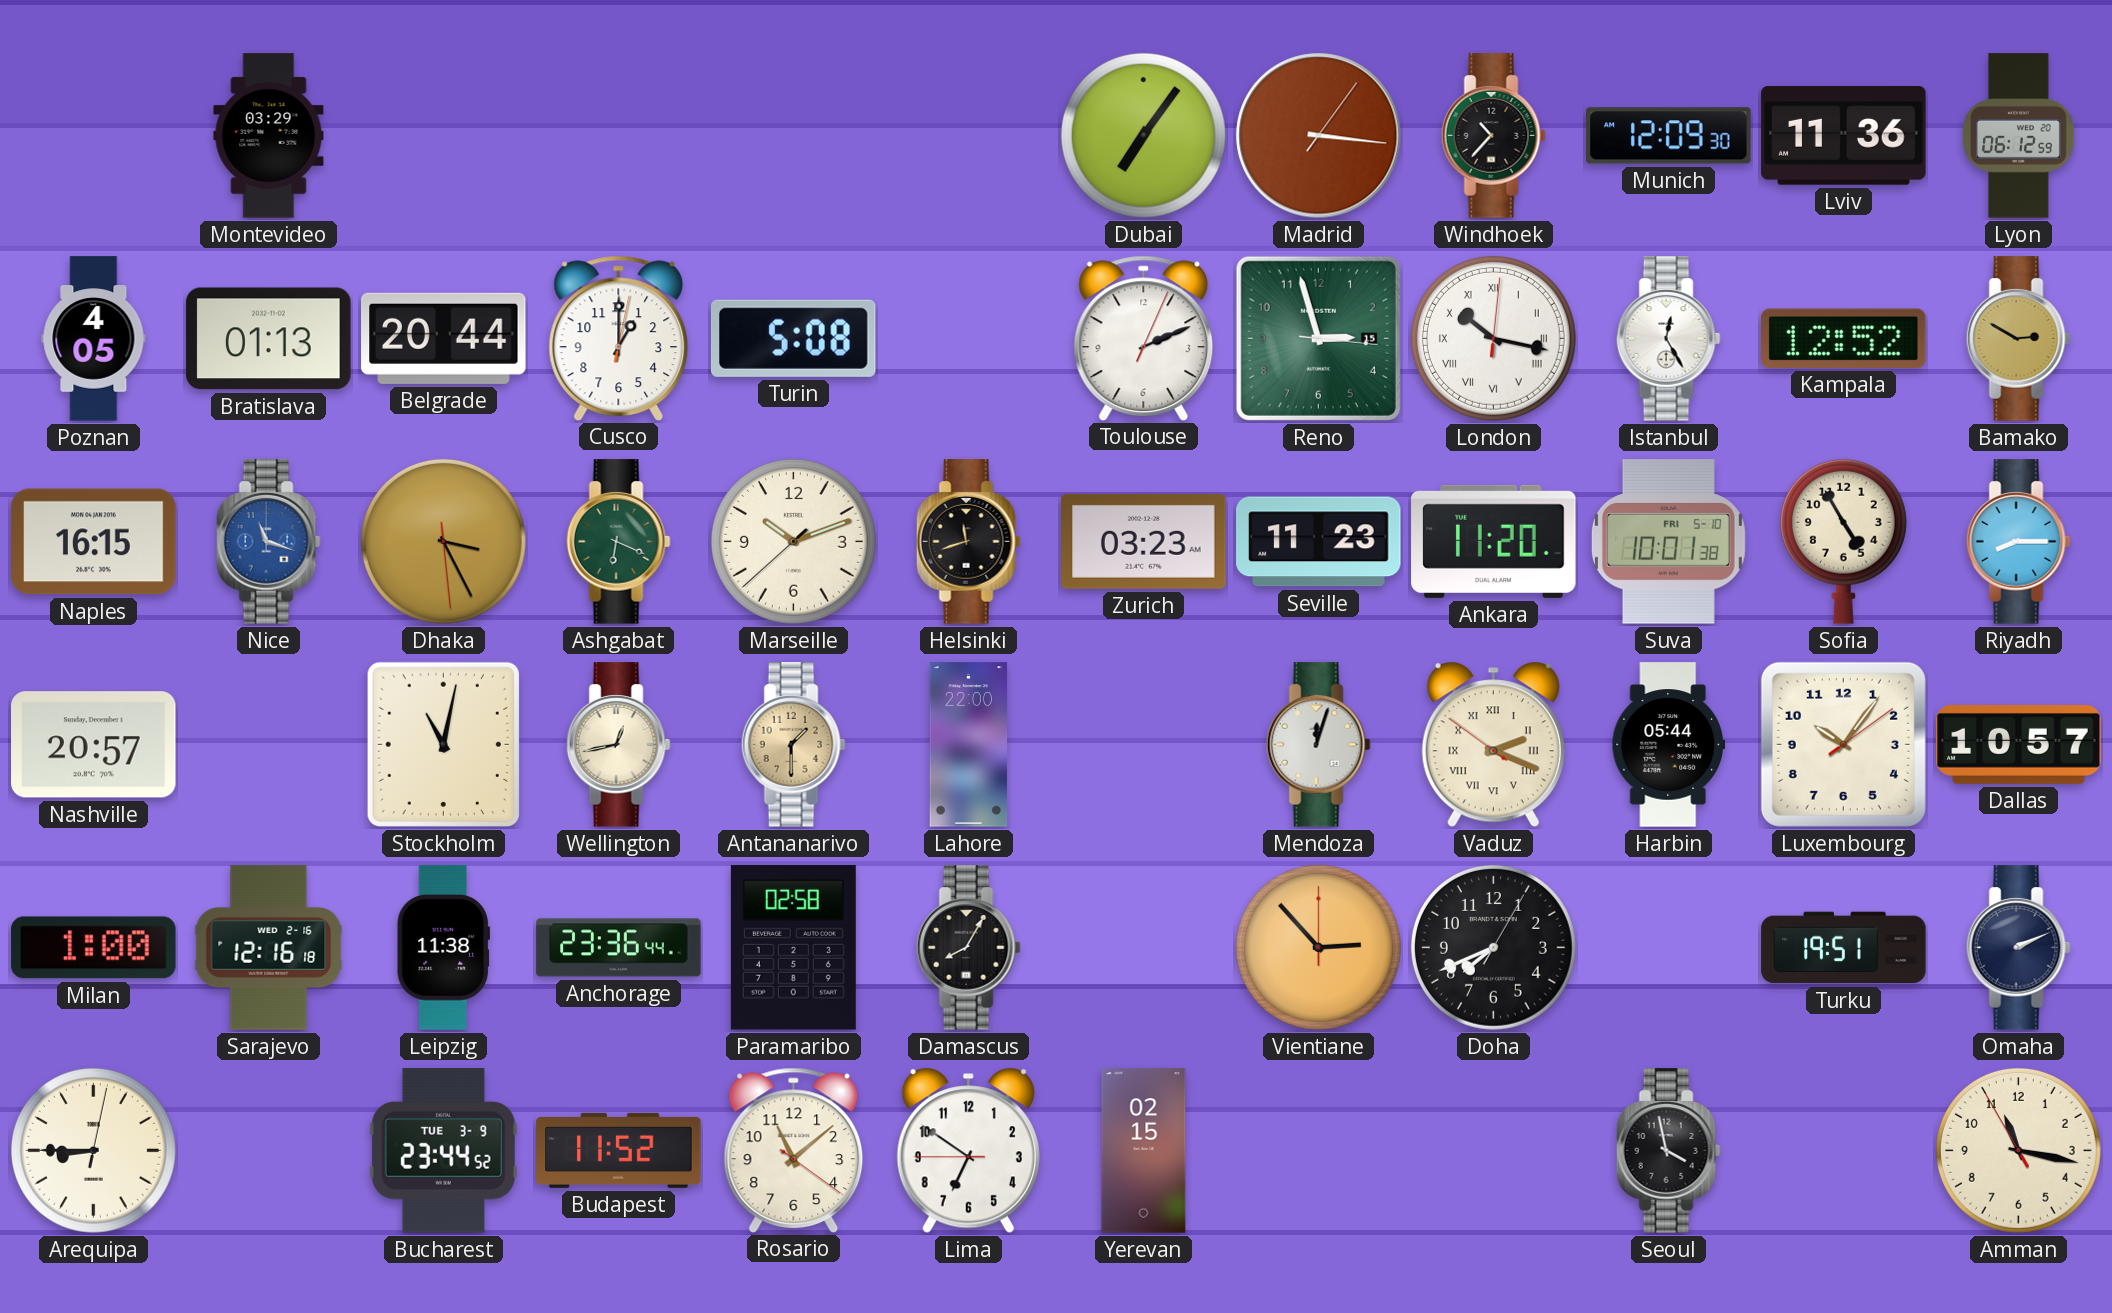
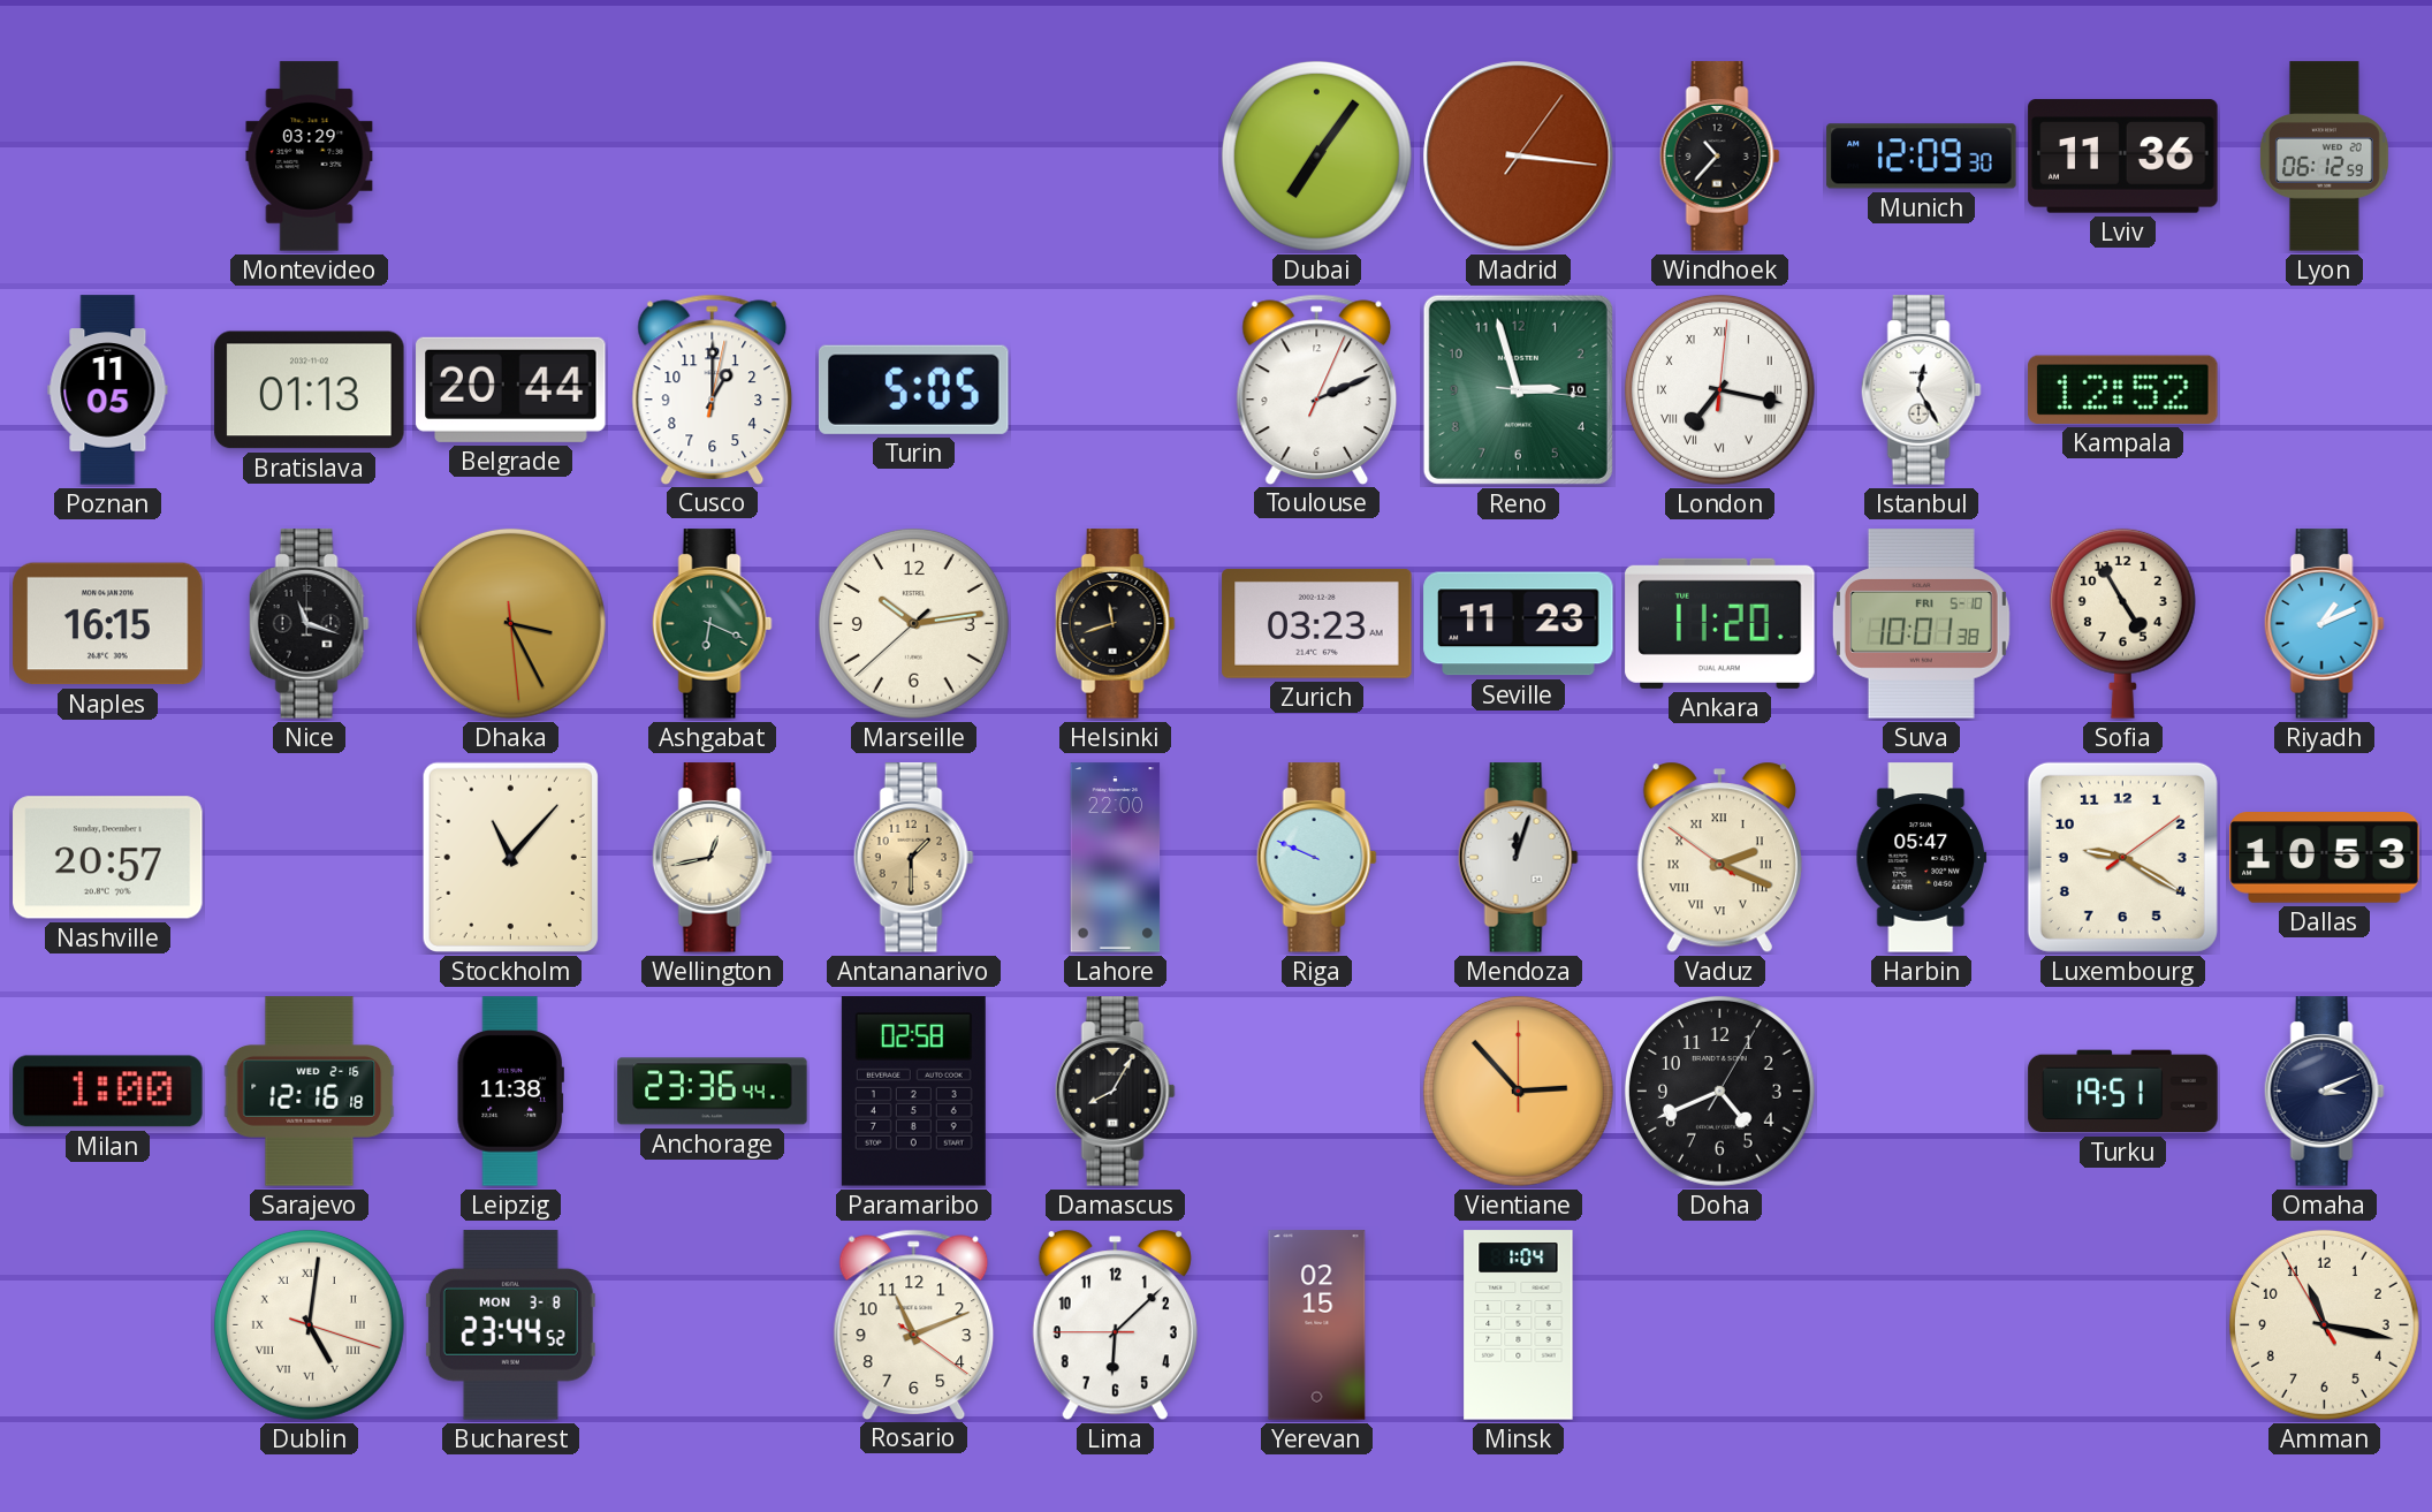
Poznan: 4:05 -> 11:05
Turin: 5:08 -> 5:05
Reno date: 15 -> 10
London: 10:17 -> 7:17
Bamako: 2:50 -> none
Nice dial: blue -> black
Marseille: 10:11 -> 10:13
Riyadh: 8:15 -> 1:11
Stockholm: 11:02 -> 11:07
Riga: none -> 9:49
Harbin: 05:44 -> 05:47
Luxembourg: 10:06 -> 9:20
Dallas: 10:57 -> 10:53
Doha: 7:41 -> 4:41
Omaha: 2:11 -> 3:11
Arequipa: 8:45 -> none
Dublin: none -> 5:01
Bucharest date: TUE 3-9 -> MON 3-8
Budapest: 11:52 -> none
Rosario: 11:08 -> 11:11
Lima: 6:50 -> 6:07
Minsk: none -> 1:04
Seoul: 3:58 -> none
